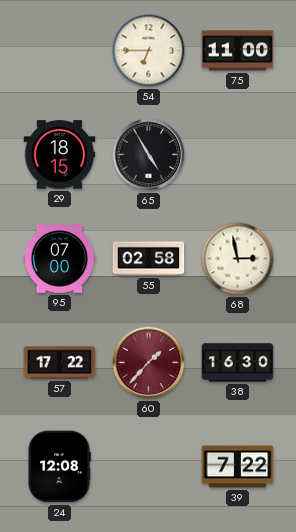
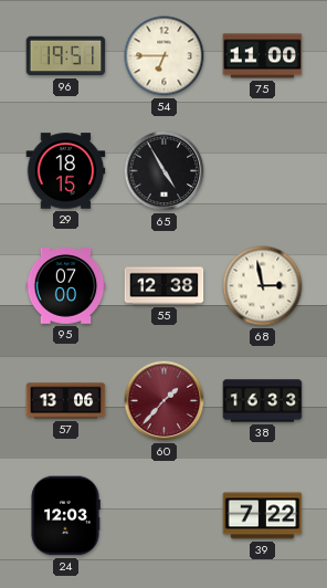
96: none -> 19:51
55: 02:58 -> 12:38
57: 17:22 -> 13:06
38: 16:30 -> 16:33
24: 12:08 -> 12:03
